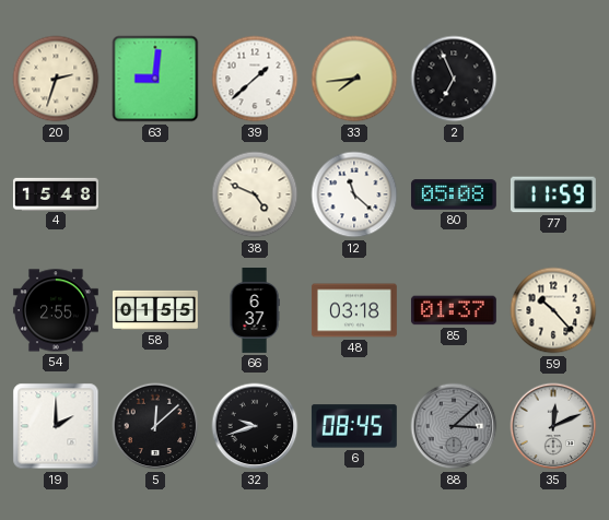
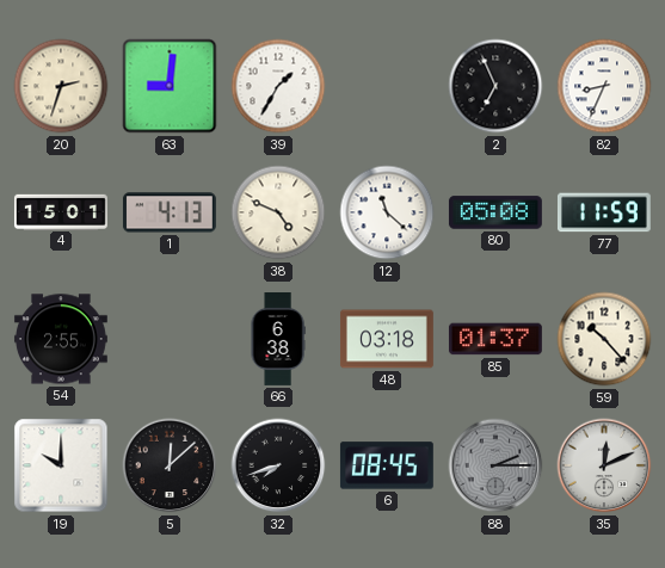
39: 1:38 -> 1:35
33: 7:44 -> none
82: none -> 8:34
4: 15:48 -> 15:01
1: none -> 4:13
58: 01:55 -> none
66: 6:37 -> 6:38
19: 2:00 -> 10:00
32: 9:42 -> 7:42
88: 3:08 -> 2:15
